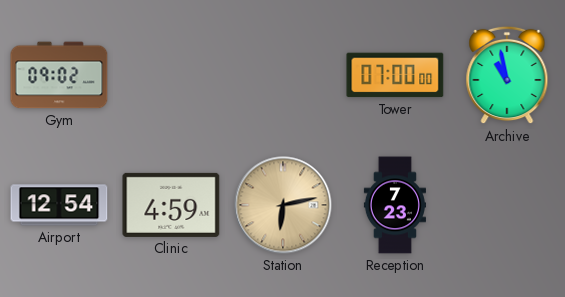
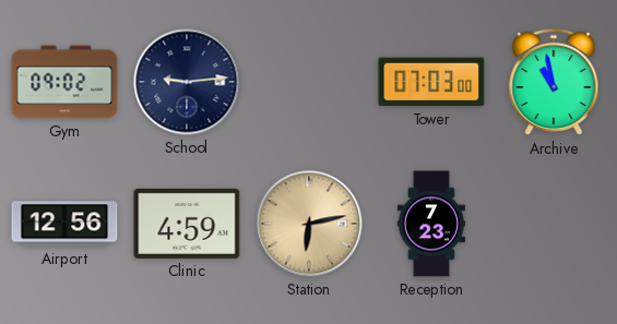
School: none -> 9:14
Tower: 07:00 -> 07:03
Airport: 12:54 -> 12:56
